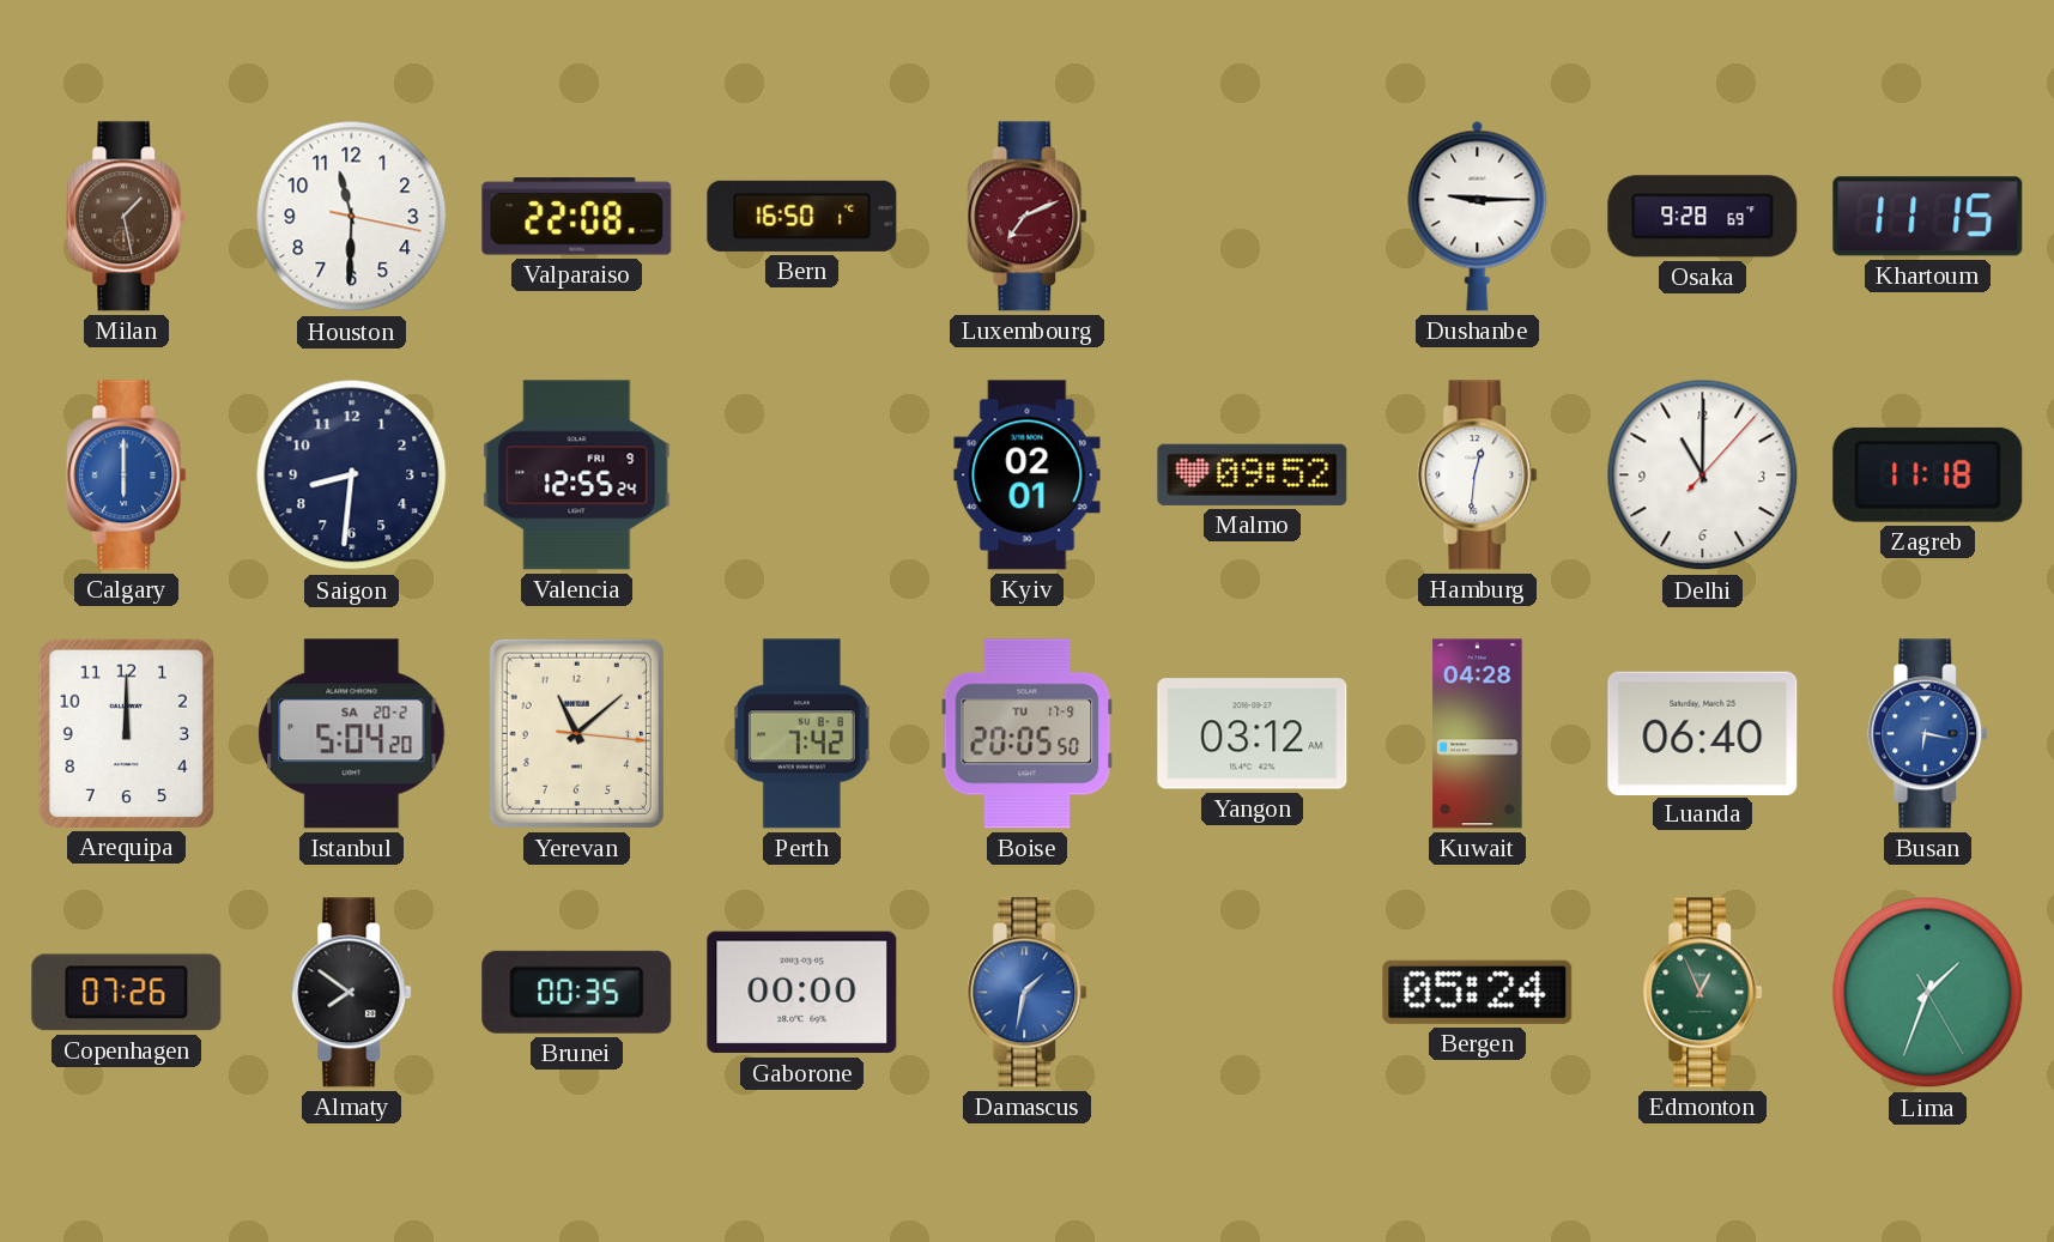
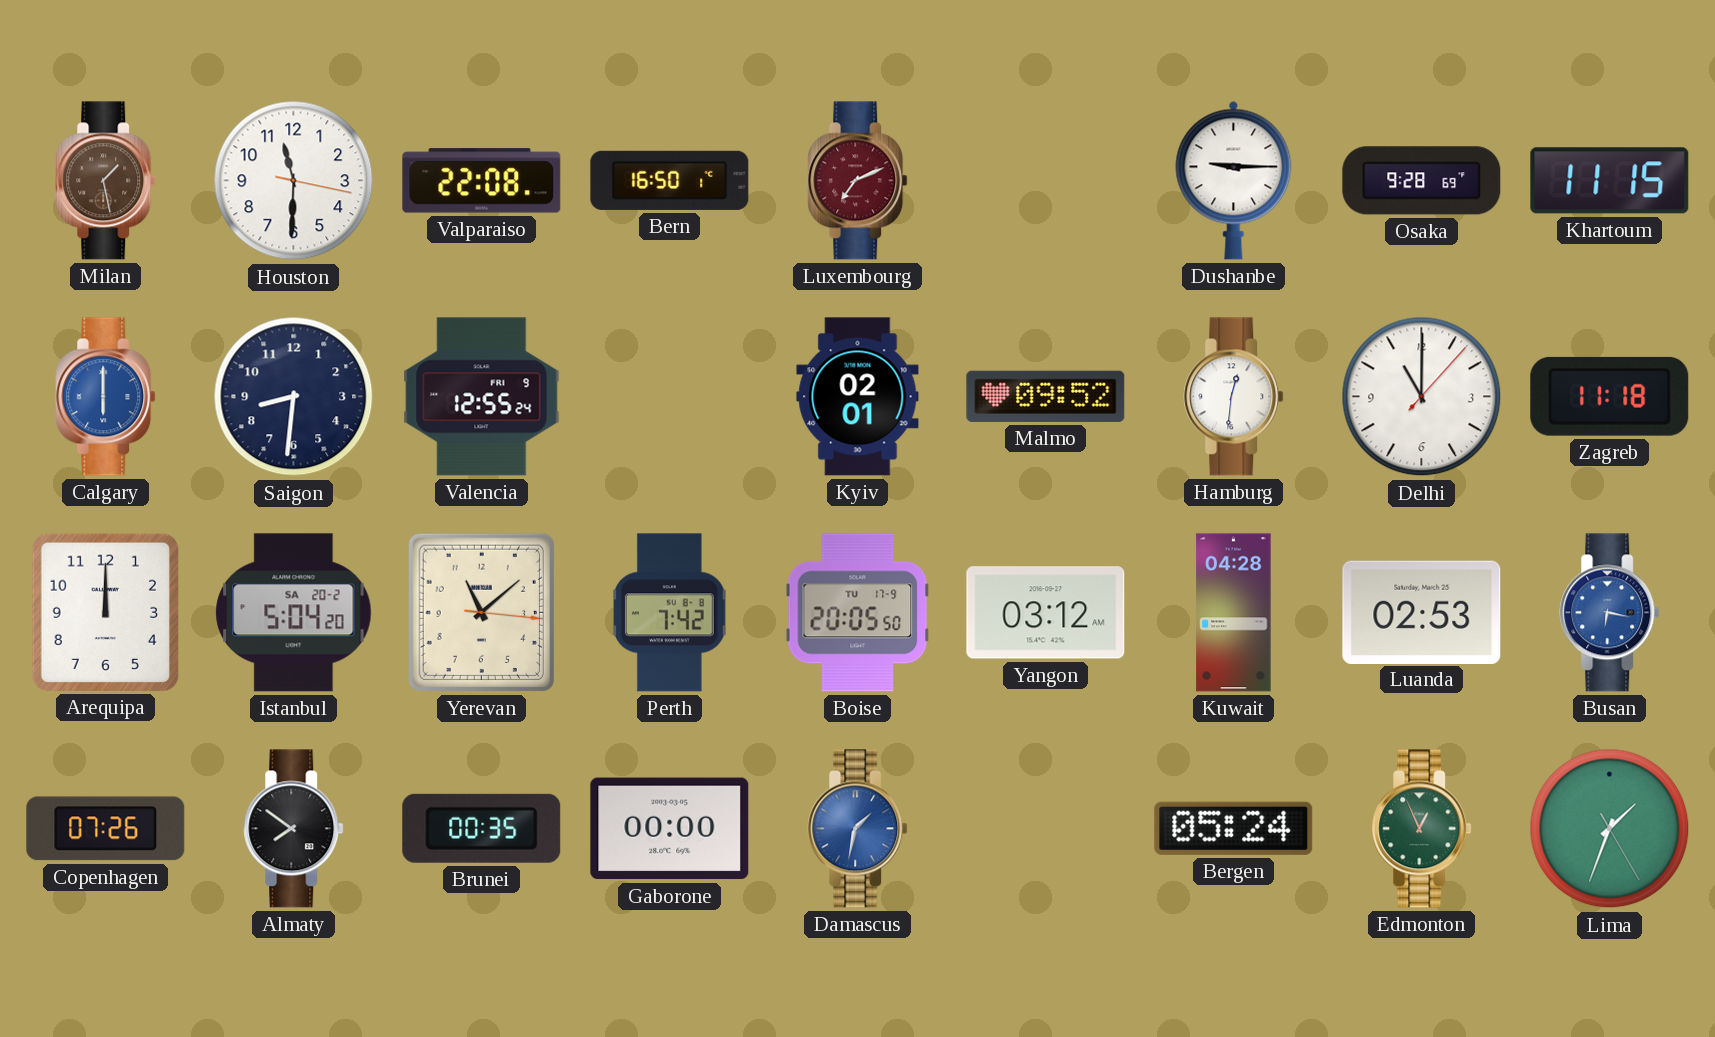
Luanda: 06:40 -> 02:53
